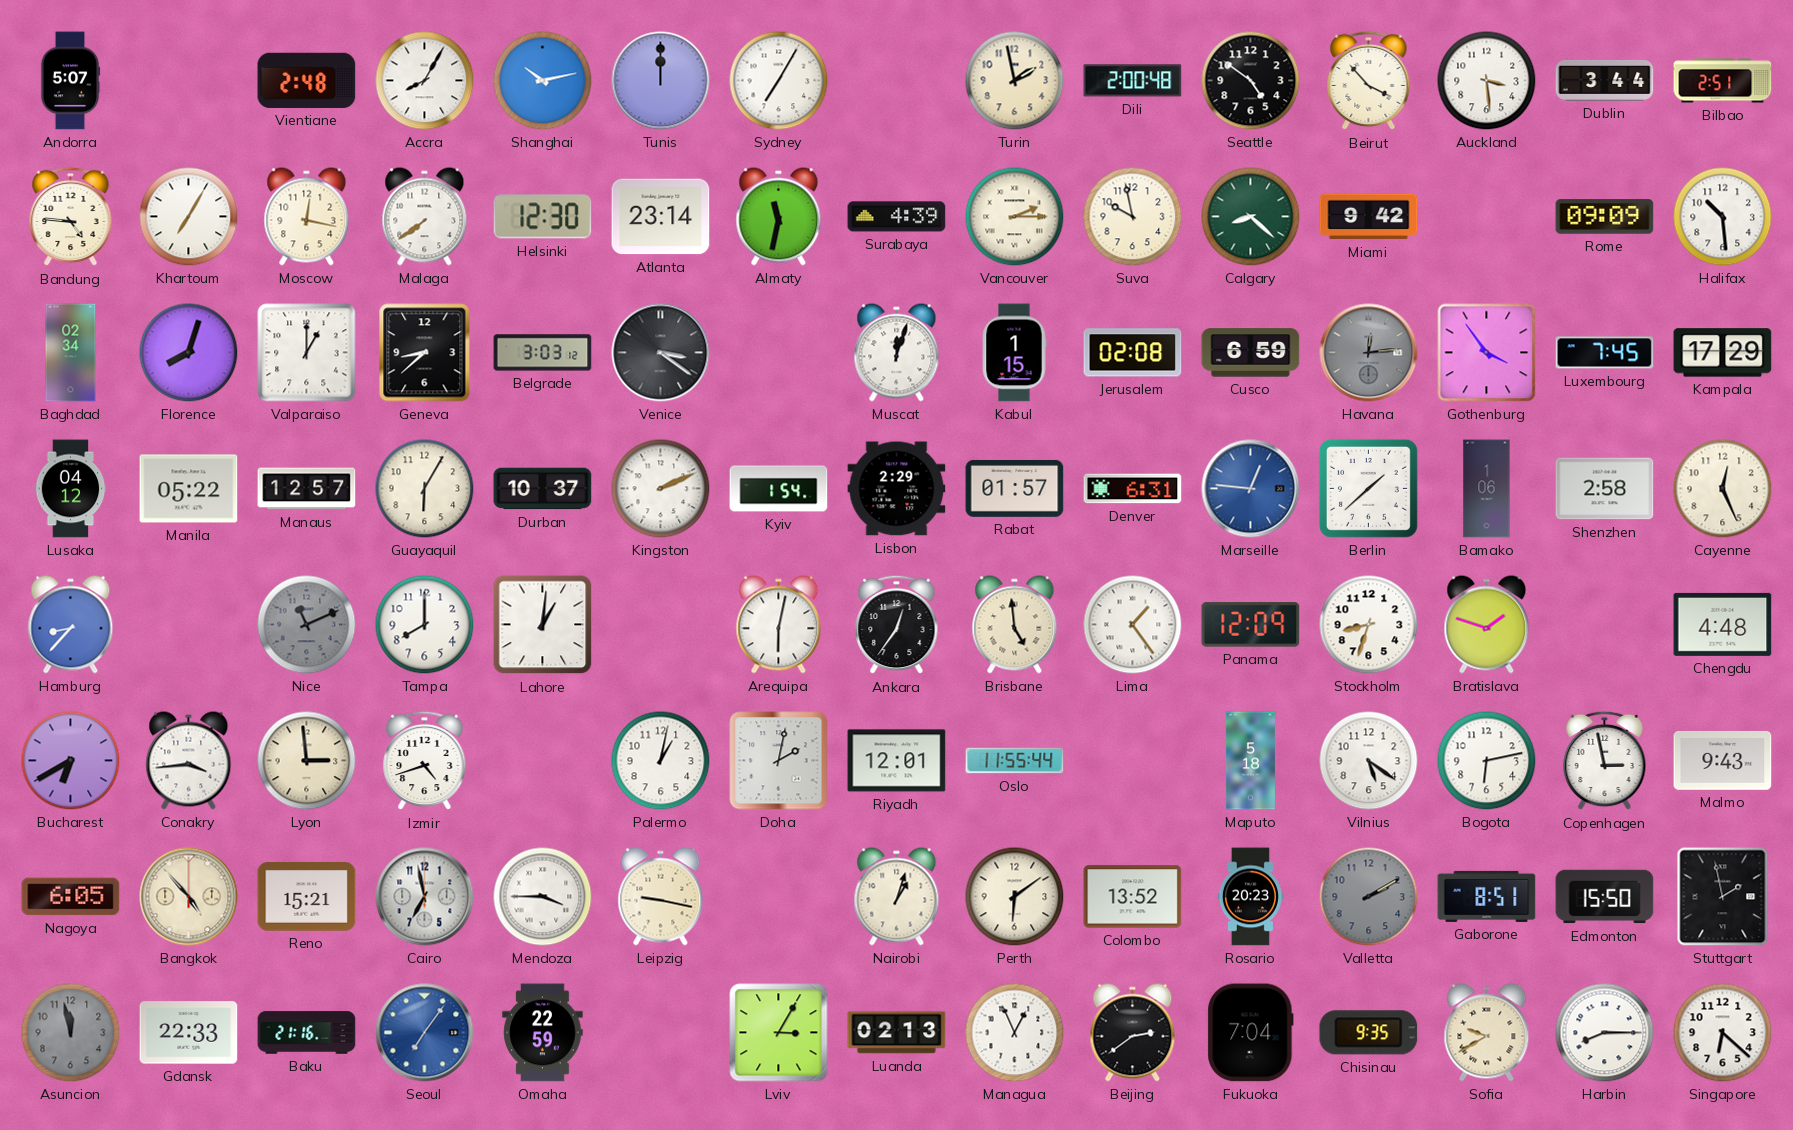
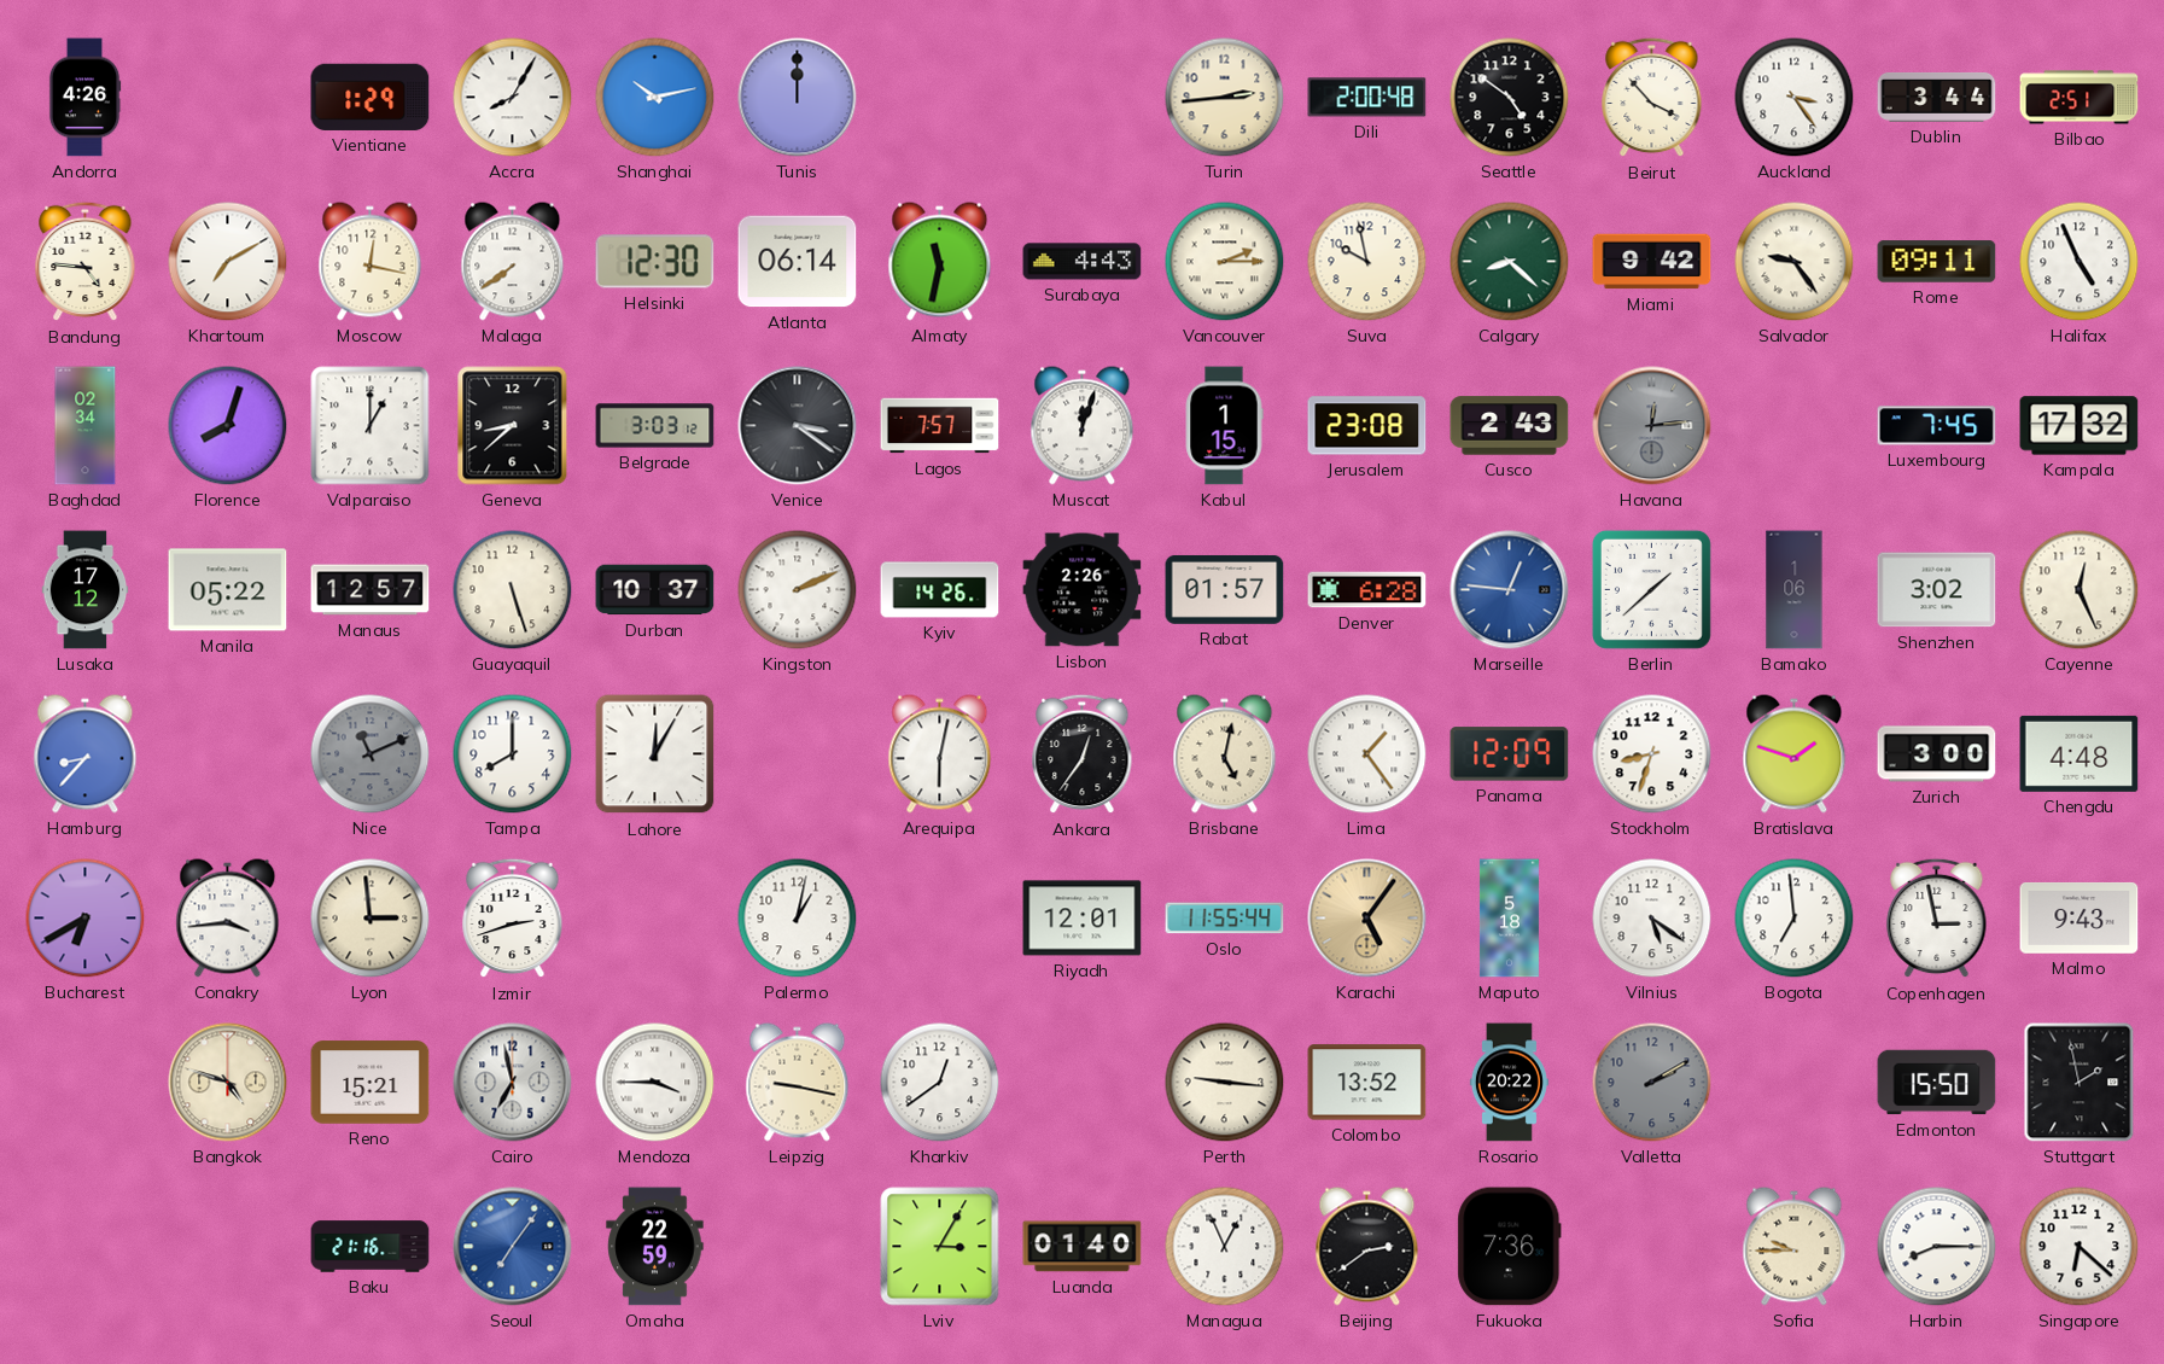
Andorra: 5:07 -> 4:26
Vientiane: 2:48 -> 1:29
Sydney: 7:05 -> none
Turin: 1:58 -> 2:44
Auckland: 3:29 -> 3:24
Khartoum: 7:05 -> 7:10
Atlanta: 23:14 -> 06:14
Surabaya: 4:39 -> 4:43
Salvador: none -> 9:24
Rome: 09:09 -> 09:11
Halifax: 10:29 -> 4:56
Lagos: none -> 7:57
Jerusalem: 02:08 -> 23:08
Cusco: 6:59 -> 2:43
Gothenburg: 3:54 -> none
Kampala: 17:29 -> 17:32
Lusaka: 04:12 -> 17:12
Guayaquil: 6:05 -> 5:27
Kyiv: 1:54 -> 14:26
Lisbon: 2:29 -> 2:26
Denver: 6:31 -> 6:28
Shenzhen: 2:58 -> 3:02
Lahore: 1:01 -> 12:05
Brisbane: 4:59 -> 5:02
Zurich: none -> 3:00
Izmir: 4:42 -> 2:42
Doha: 2:02 -> none
Karachi: none -> 5:06
Bogota: 6:13 -> 6:59
Nagoya: 6:05 -> none
Bangkok: 4:53 -> 4:48
Kharkiv: none -> 12:39
Nairobi: 1:03 -> none
Perth: 6:09 -> 9:16
Rosario: 20:23 -> 20:22
Gaborone: 8:51 -> none
Asuncion: 11:58 -> none
Gdansk: 22:33 -> none
Luanda: 02:13 -> 01:40
Fukuoka: 7:04 -> 7:36
Chisinau: 9:35 -> none
Sofia: 9:40 -> 9:45
